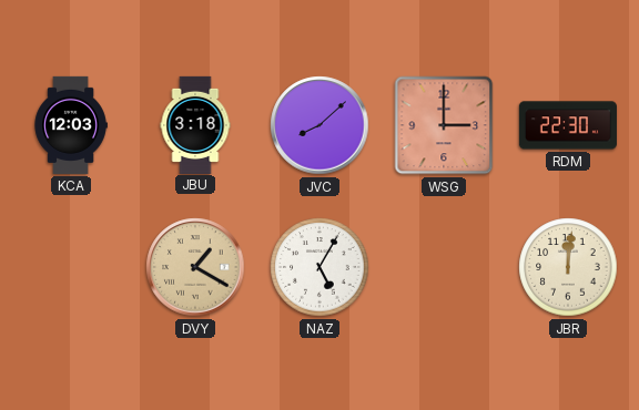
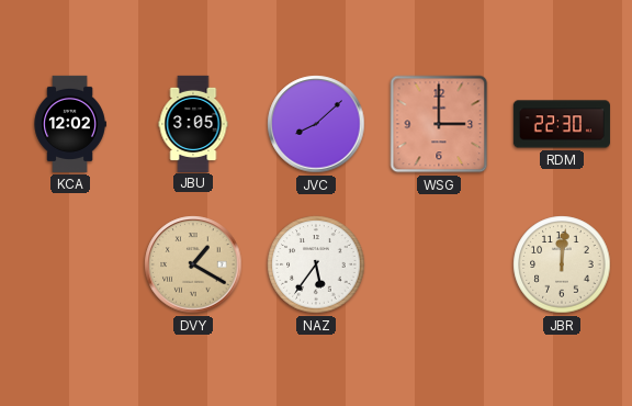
KCA: 12:03 -> 12:02
JBU: 3:18 -> 3:05
NAZ: 5:05 -> 5:36
